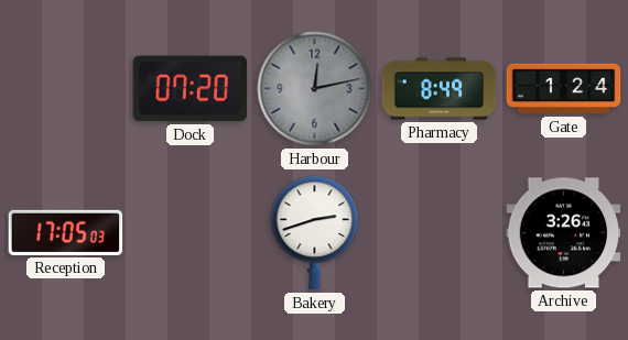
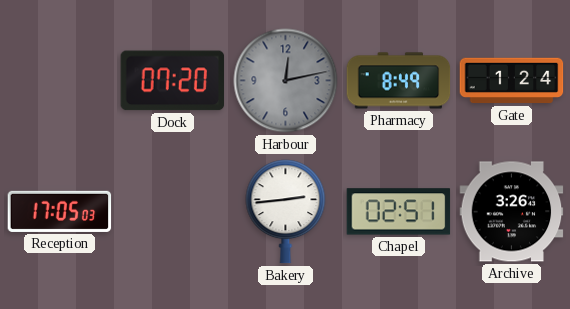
Bakery: 2:42 -> 2:44
Chapel: none -> 02:51
